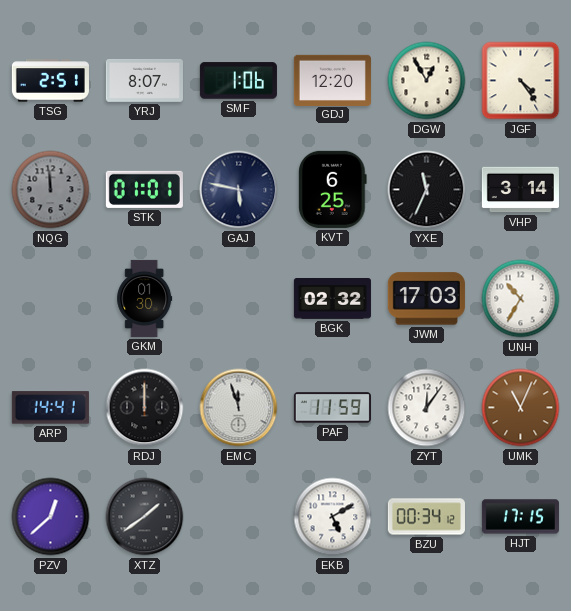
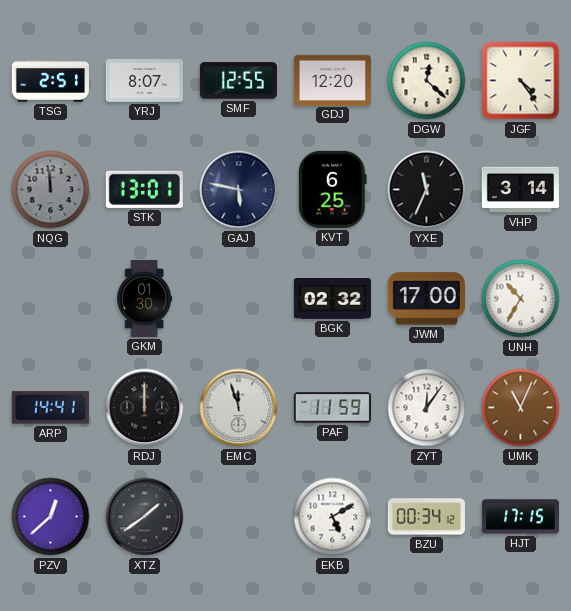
SMF: 1:06 -> 12:55
DGW: 12:55 -> 12:22
STK: 01:01 -> 13:01
JWM: 17:03 -> 17:00
